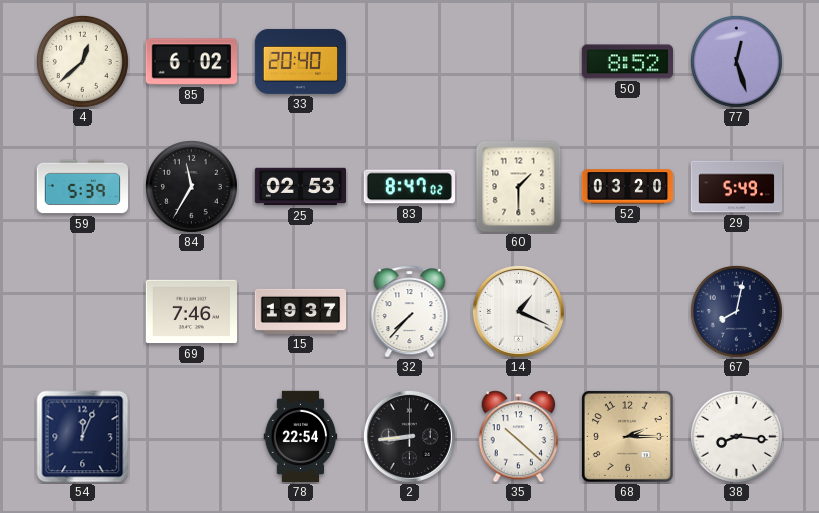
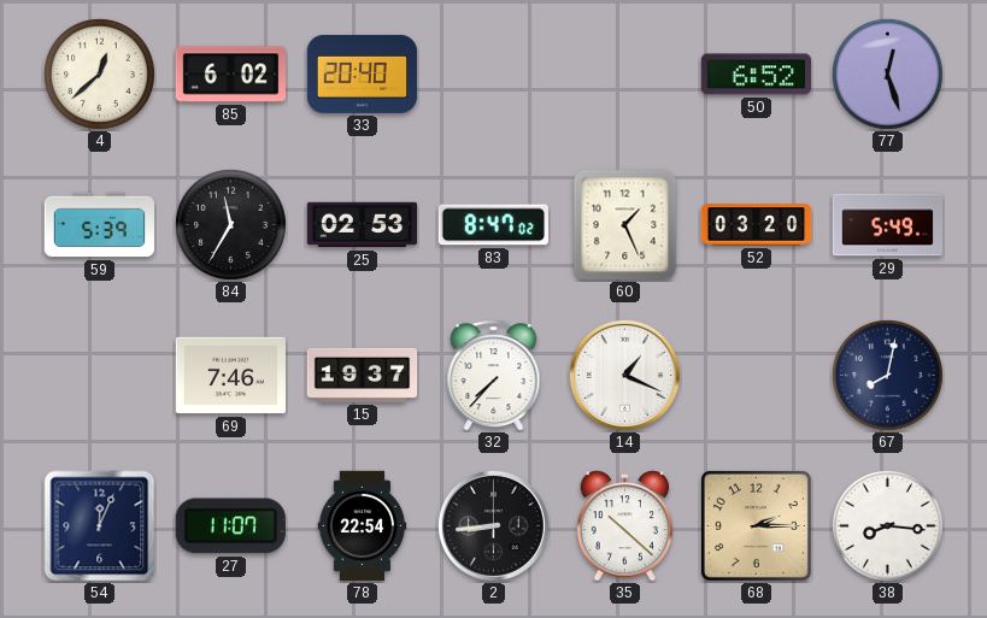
50: 8:52 -> 6:52
60: 1:30 -> 1:26
27: none -> 11:07
